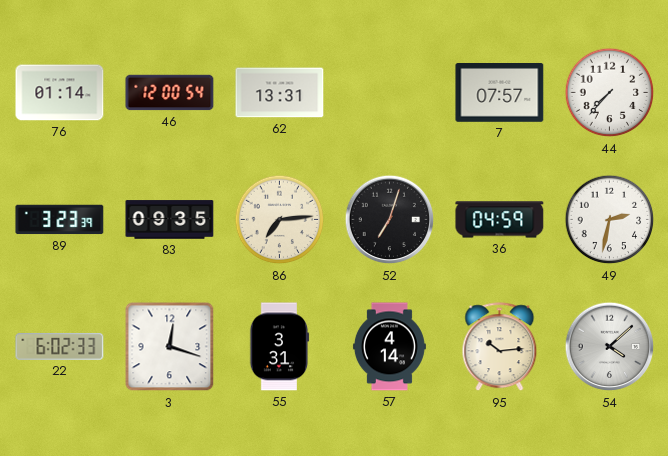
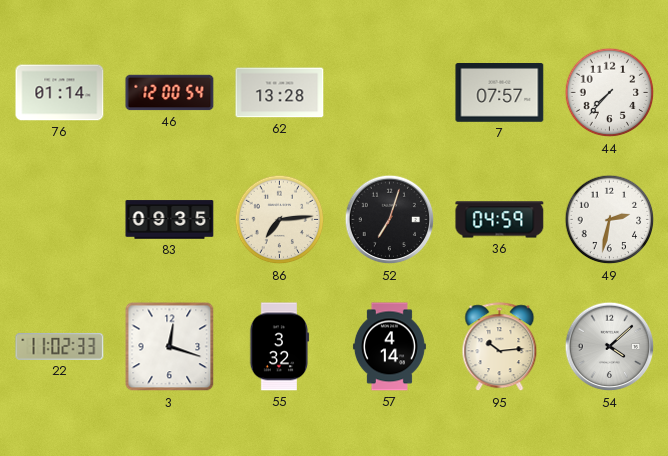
62: 13:31 -> 13:28
89: 3:23 -> none
22: 6:02 -> 11:02
55: 3:31 -> 3:32
